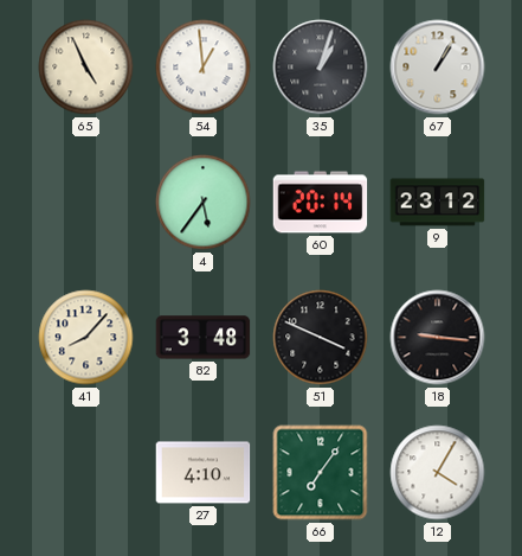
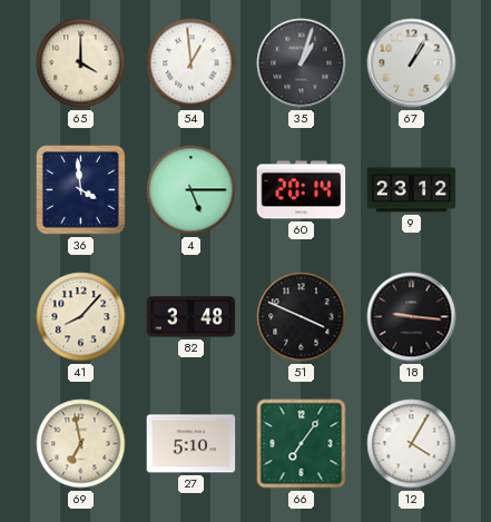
65: 4:56 -> 4:00
36: none -> 3:59
4: 5:36 -> 5:15
69: none -> 6:58
27: 4:10 -> 5:10
